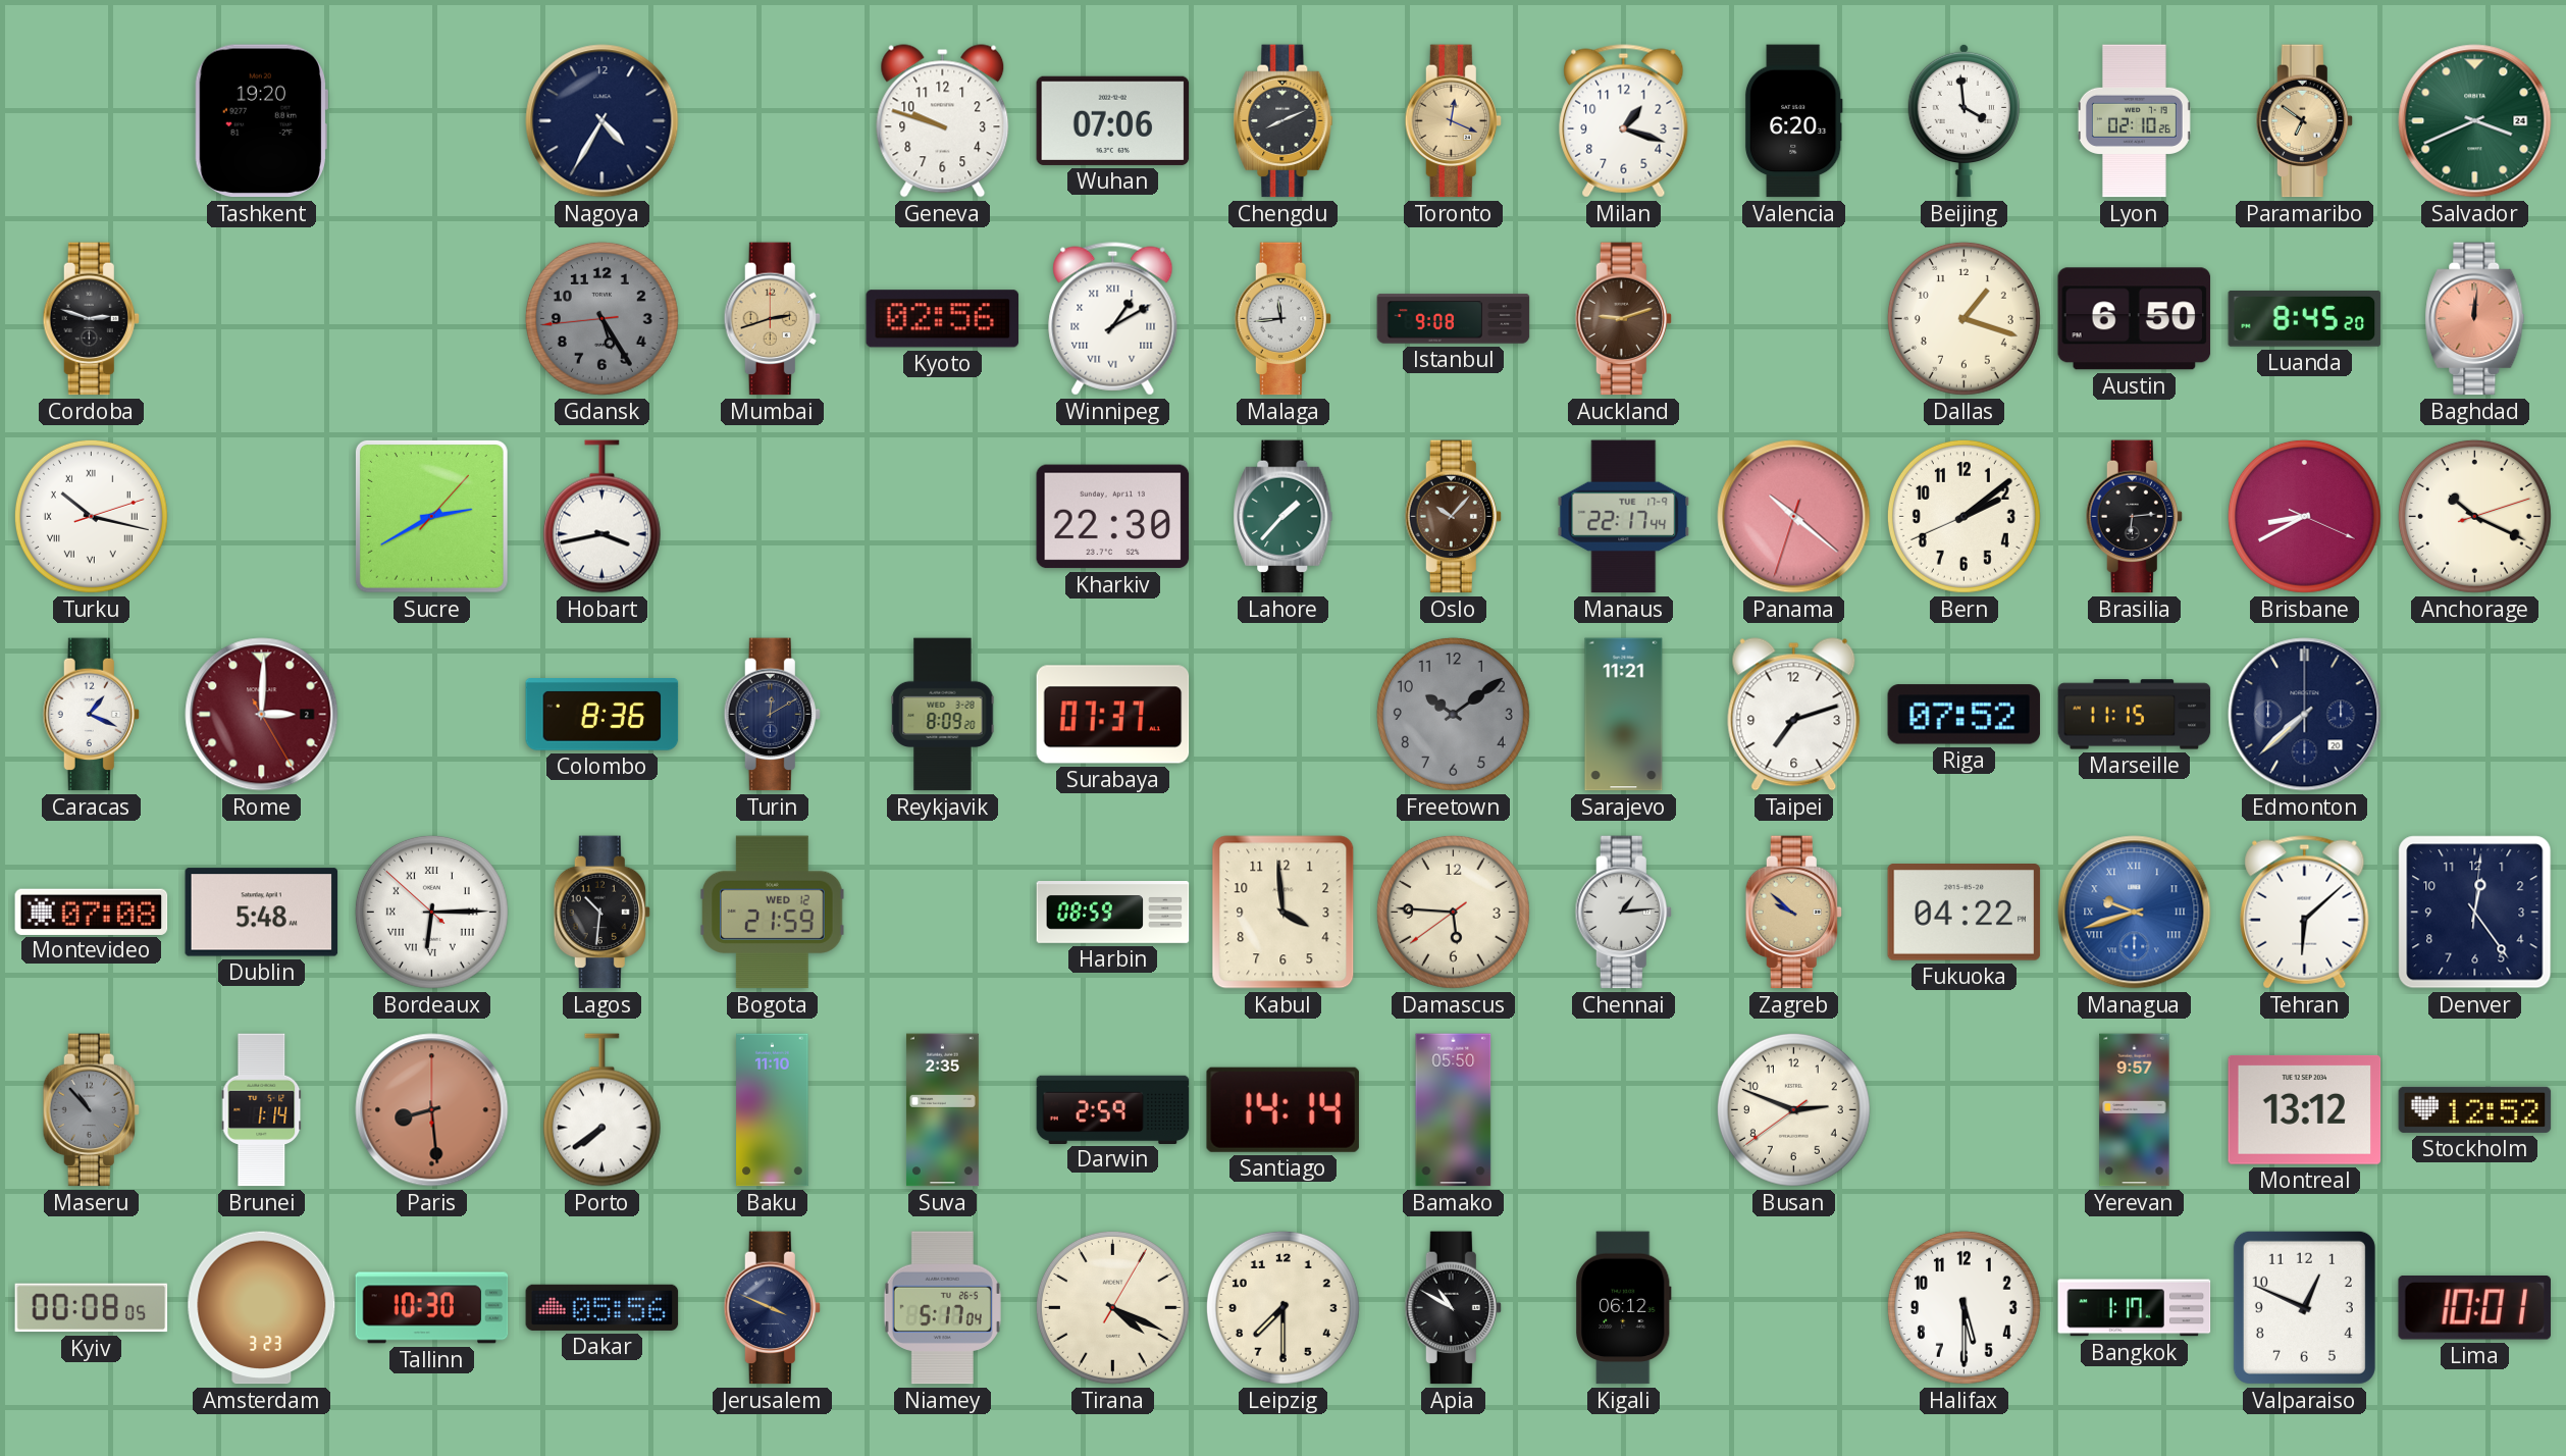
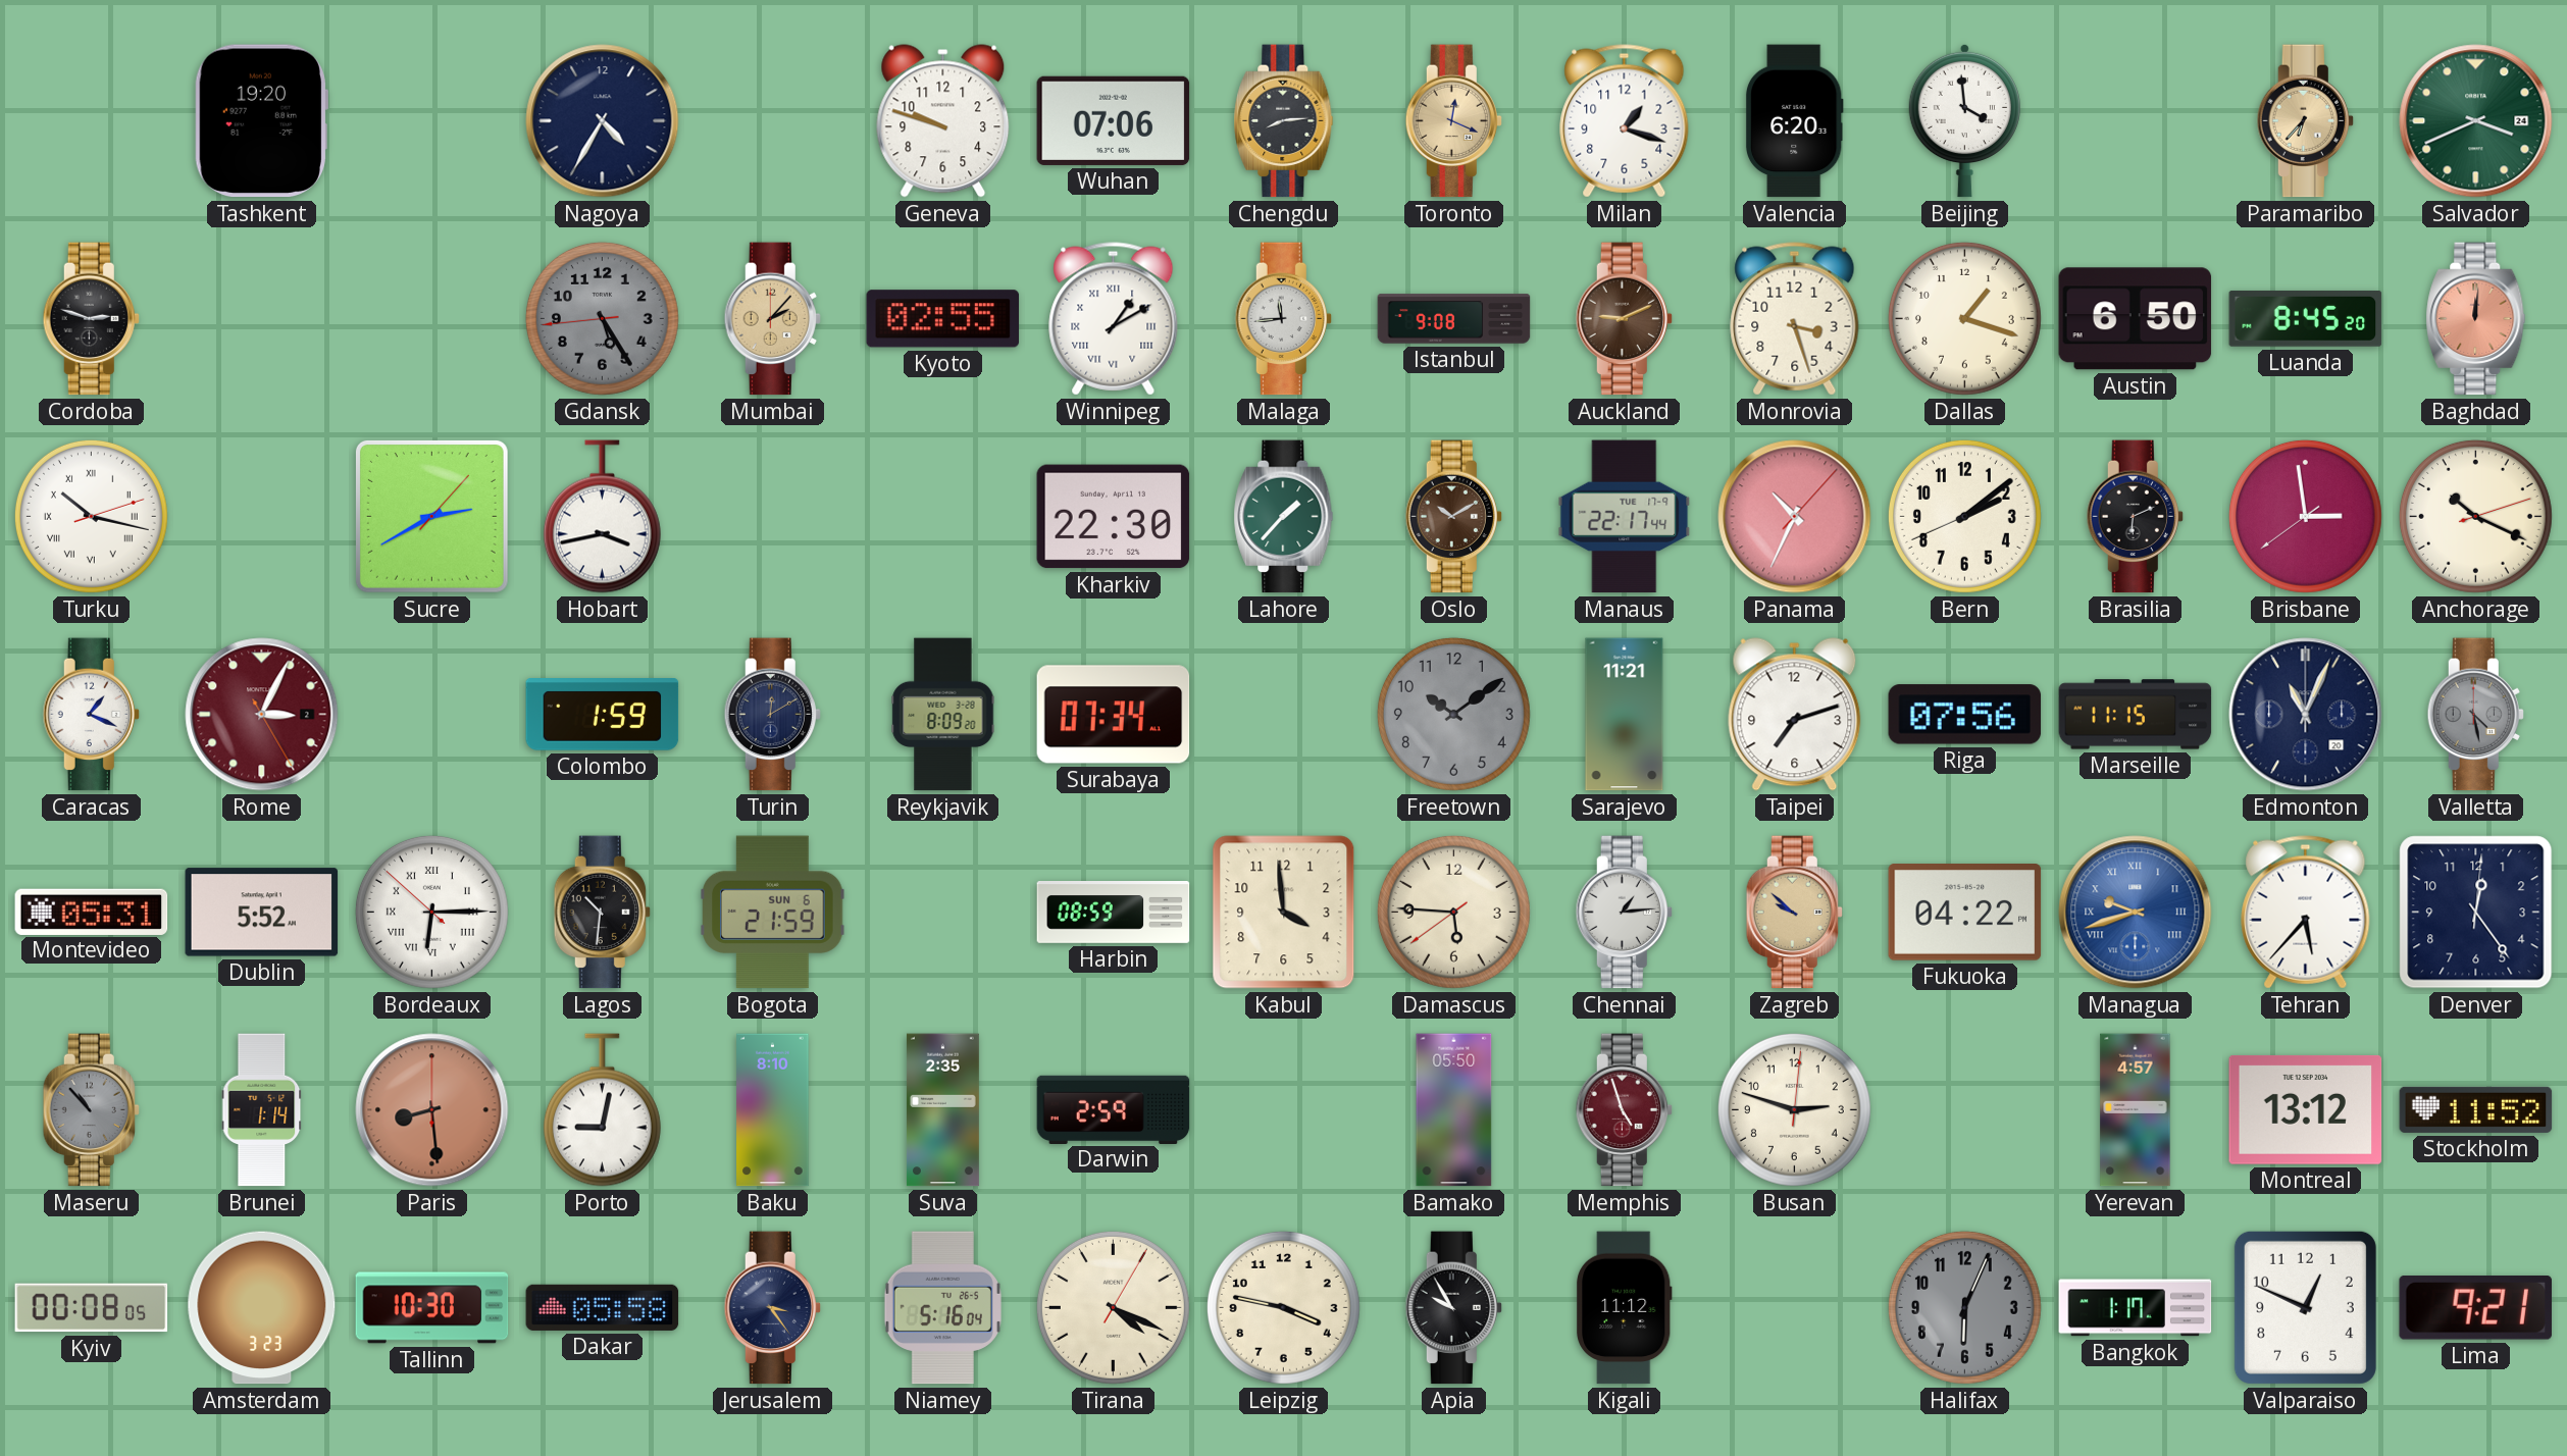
Chengdu: 8:11 -> 8:14
Lyon: 02:10 -> none
Paramaribo: 6:51 -> 6:37
Mumbai: 2:42 -> 2:07
Kyoto: 02:56 -> 02:55
Auckland: 9:12 -> 9:11
Monrovia: none -> 3:27
Oslo: 10:07 -> 10:10
Panama: 10:21 -> 10:34
Brasilia: 6:14 -> 6:11
Brisbane: 8:40 -> 2:58
Rome: 3:00 -> 3:04
Colombo: 8:36 -> 1:59
Surabaya: 07:37 -> 07:34
Riga: 07:52 -> 07:56
Edmonton: 7:38 -> 11:04
Valletta: none -> 4:28
Montevideo: 07:08 -> 05:31
Dublin: 5:48 -> 5:52
Bogota date: WED 12 -> SUN 6
Tehran: 6:08 -> 5:37
Porto: 7:39 -> 9:02
Baku: 11:10 -> 8:10
Santiago: 14:14 -> none
Memphis: none -> 4:57
Busan: 2:48:39 -> 2:48:01
Yerevan: 9:57 -> 4:57
Stockholm: 12:52 -> 11:52
Dakar: 05:56 -> 05:58
Jerusalem: 3:49 -> 3:24
Niamey: 5:17 -> 5:16
Leipzig: 7:30 -> 3:47
Apia: 10:50 -> 9:55
Kigali: 06:12 -> 11:12
Halifax: 5:30 -> 6:04
Halifax dial: white -> grey
Lima: 10:01 -> 9:21
